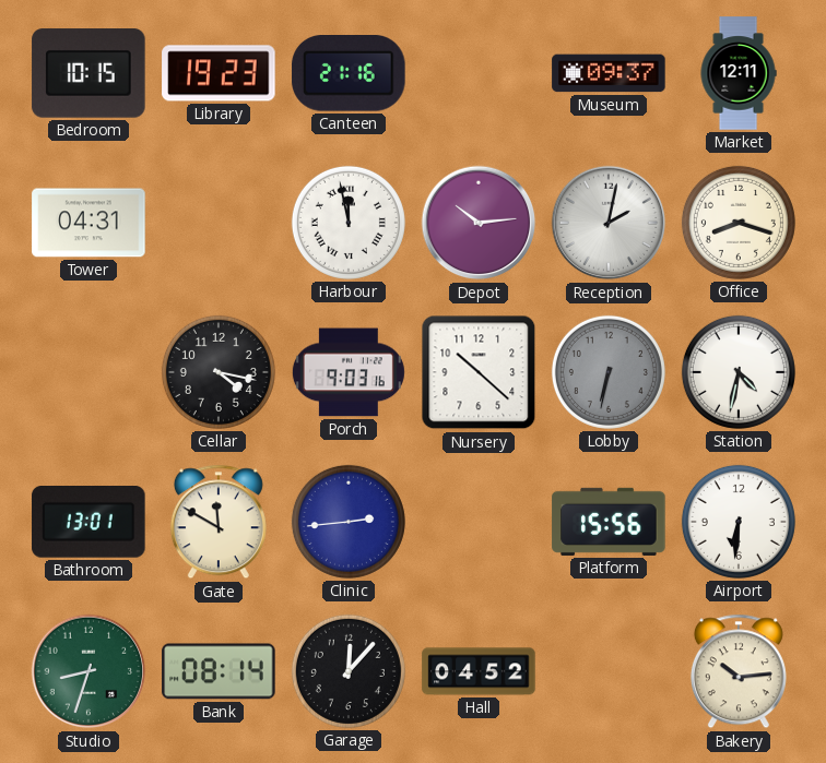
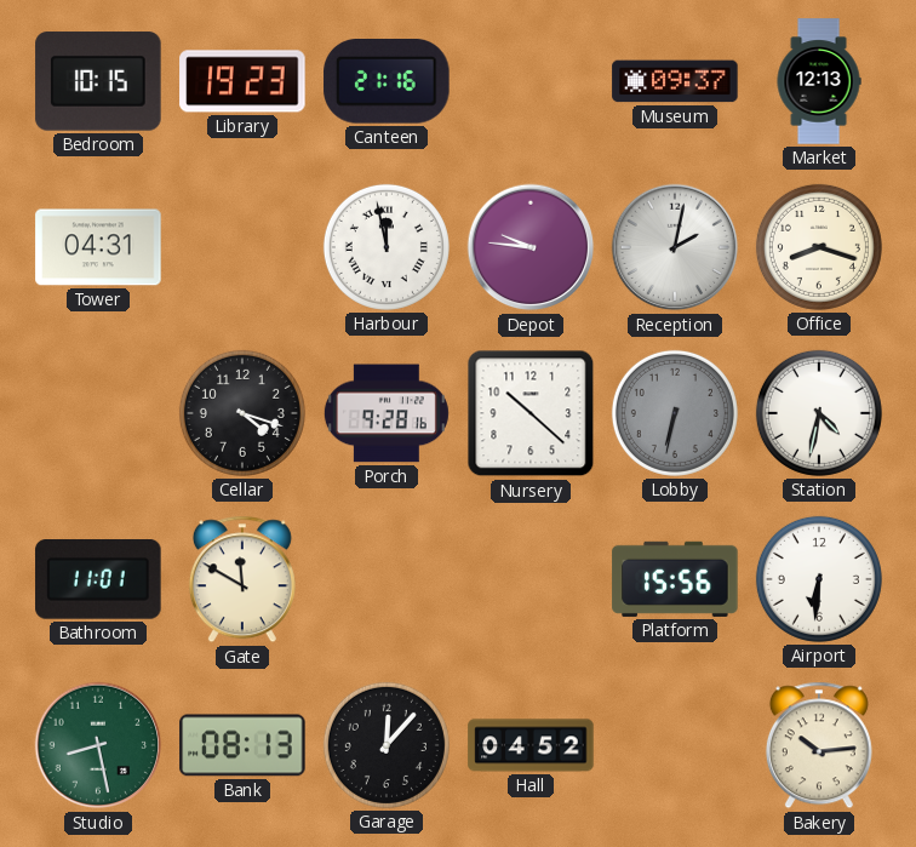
Market: 12:11 -> 12:13
Depot: 10:14 -> 9:46
Cellar: 4:17 -> 4:18
Porch: 9:03 -> 9:28
Bathroom: 13:01 -> 11:01
Clinic: 2:44 -> none
Studio: 8:33 -> 8:28
Bank: 08:14 -> 08:13
